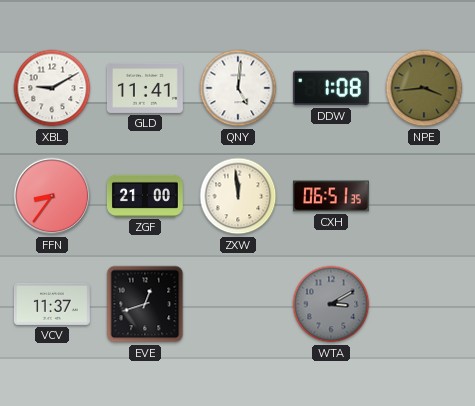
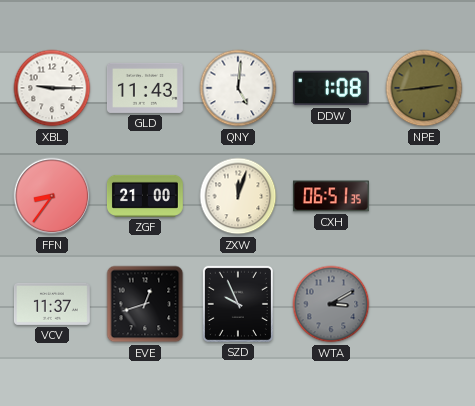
XBL: 9:10 -> 9:15
GLD: 11:41 -> 11:43
NPE: 3:44 -> 2:44
ZXW: 11:59 -> 12:03
SZD: none -> 9:56
